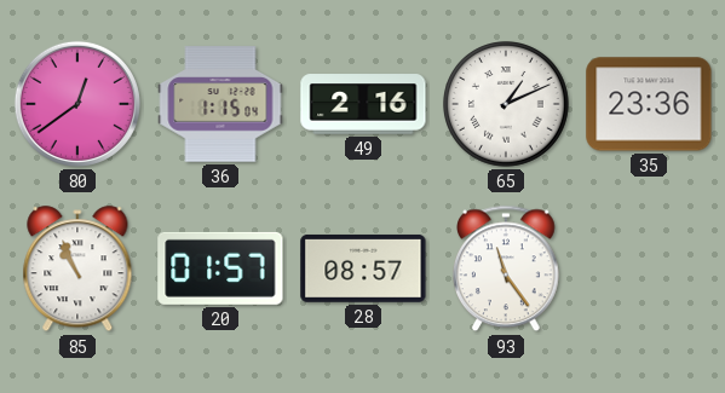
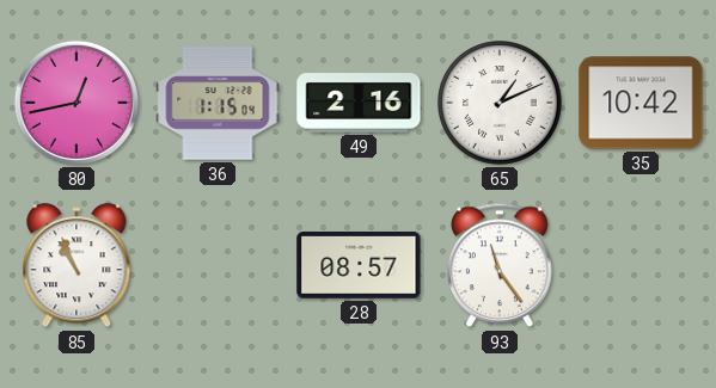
80: 12:39 -> 12:43
35: 23:36 -> 10:42
20: 01:57 -> none
